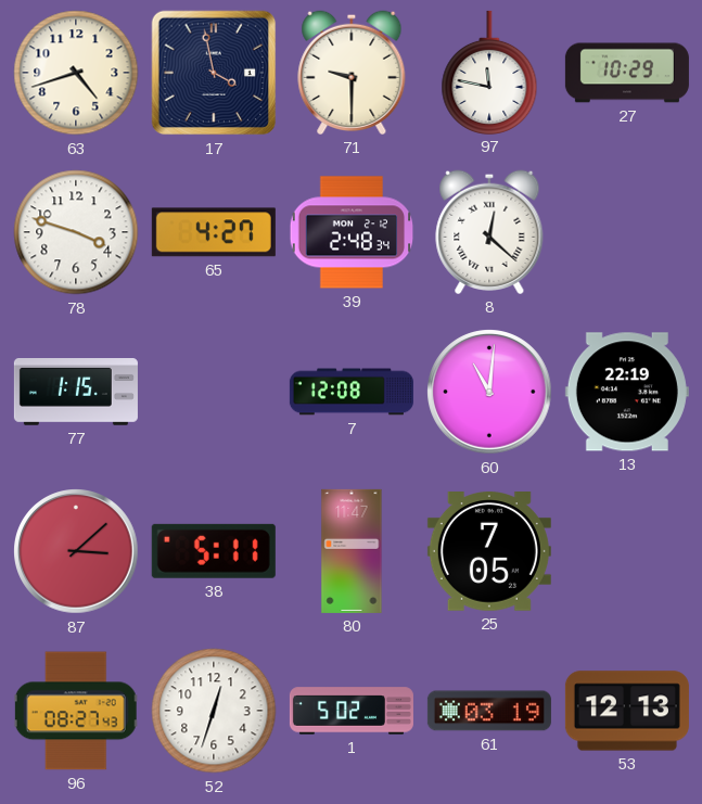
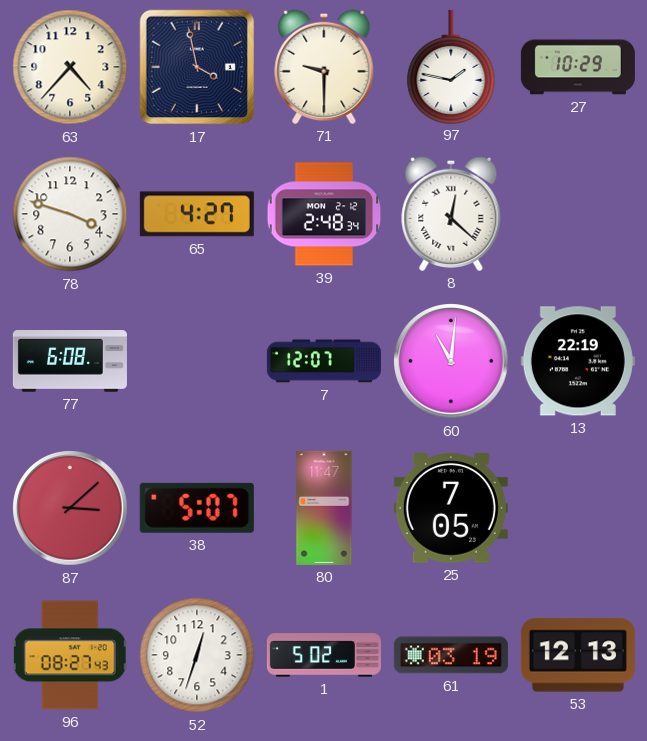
63: 4:42 -> 4:37
97: 11:47 -> 1:47
77: 1:15 -> 6:08
7: 12:08 -> 12:07
38: 5:11 -> 5:07
